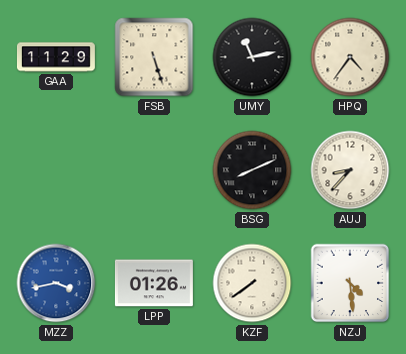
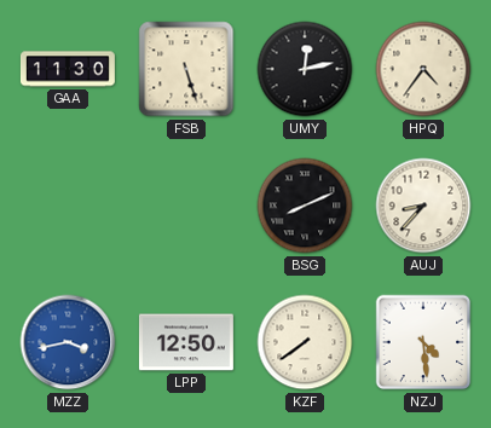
GAA: 11:29 -> 11:30
UMY: 11:13 -> 12:13
LPP: 01:26 -> 12:50
